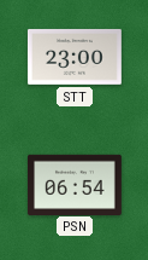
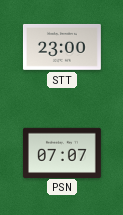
PSN: 06:54 -> 07:07
